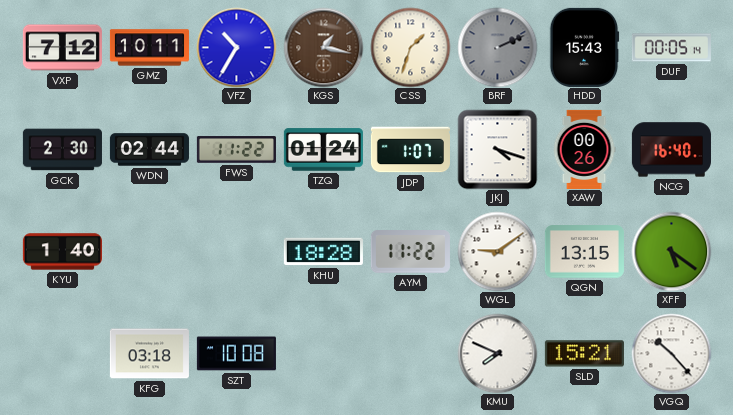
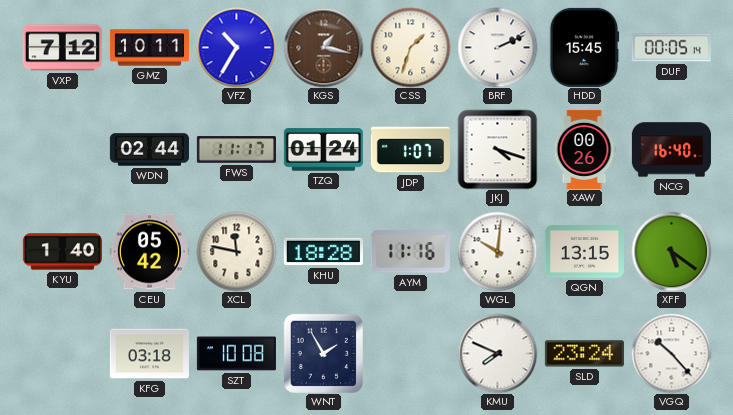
BRF dial: grey -> white
HDD: 15:43 -> 15:45
GCK: 2:30 -> none
FWS: 11:22 -> 11:17
CEU: none -> 05:42
XCL: none -> 11:47
AYM: 11:22 -> 11:16
WGL: 9:09 -> 10:01
WNT: none -> 1:55
SLD: 15:21 -> 23:24
